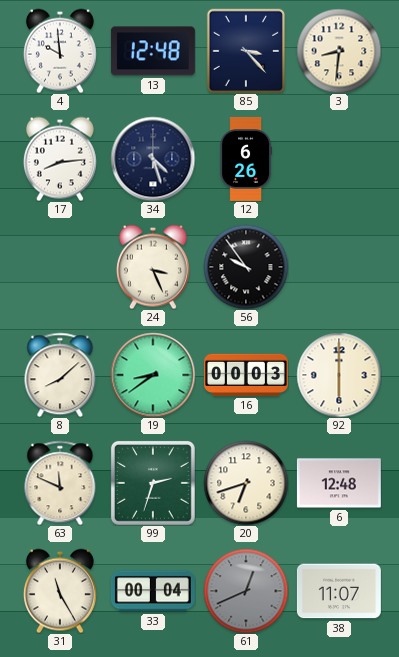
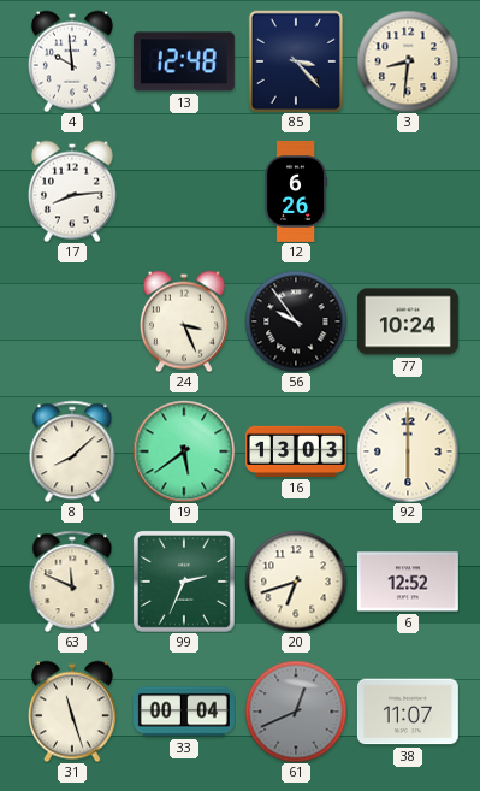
34: 4:27 -> none
77: none -> 10:24
19: 8:39 -> 5:39
16: 00:03 -> 13:03
99: 2:33 -> 2:34
6: 12:48 -> 12:52
31: 11:25 -> 11:27
